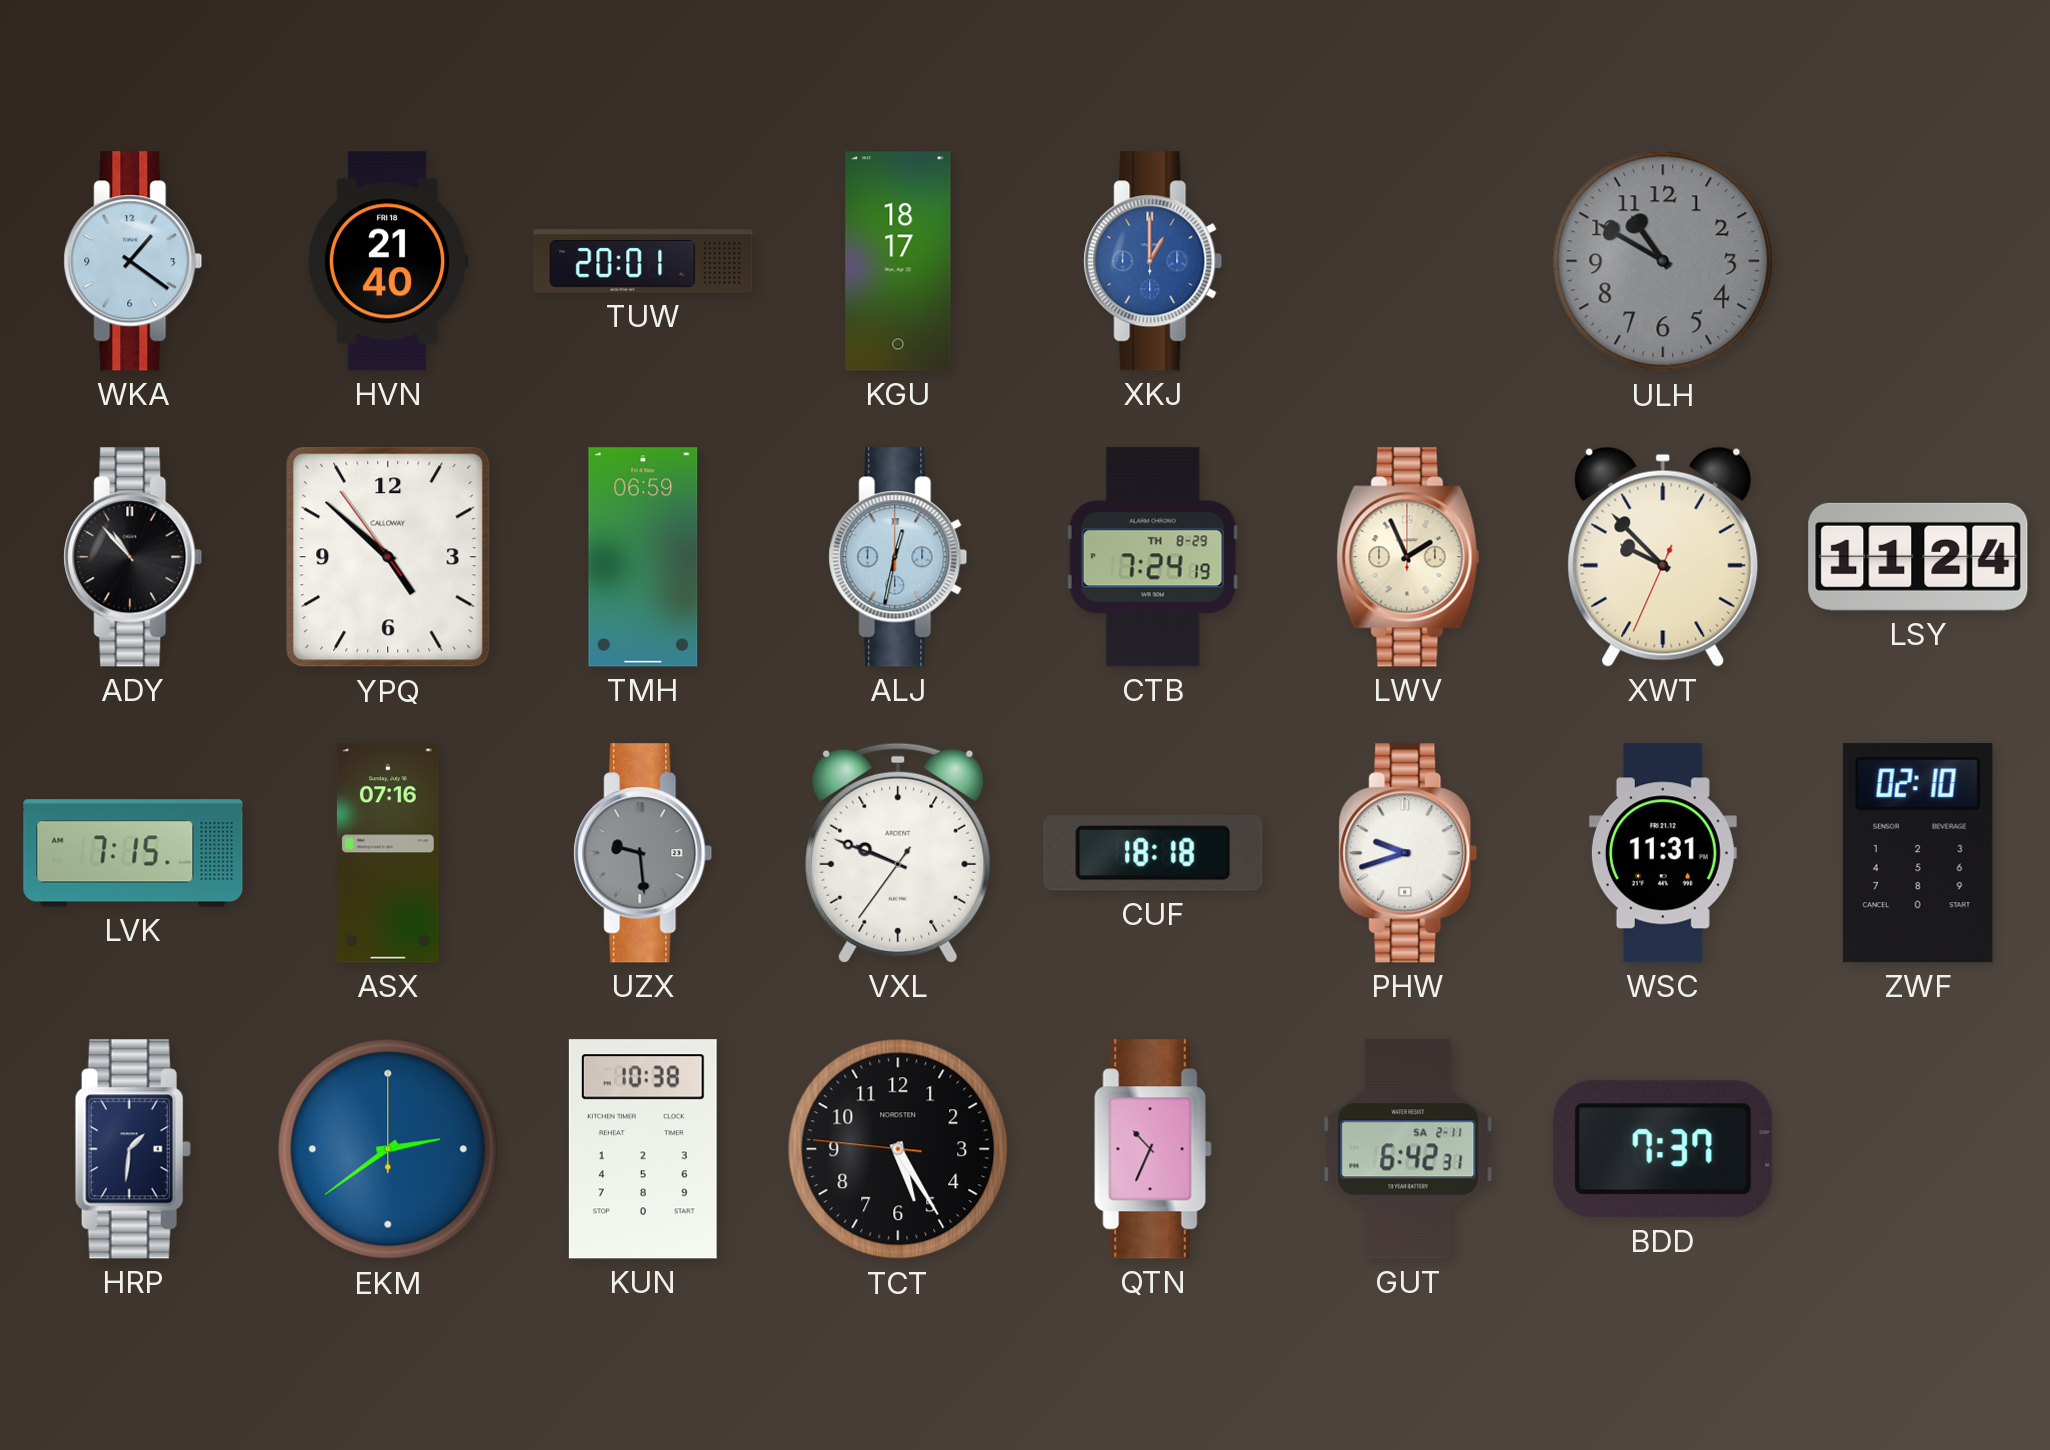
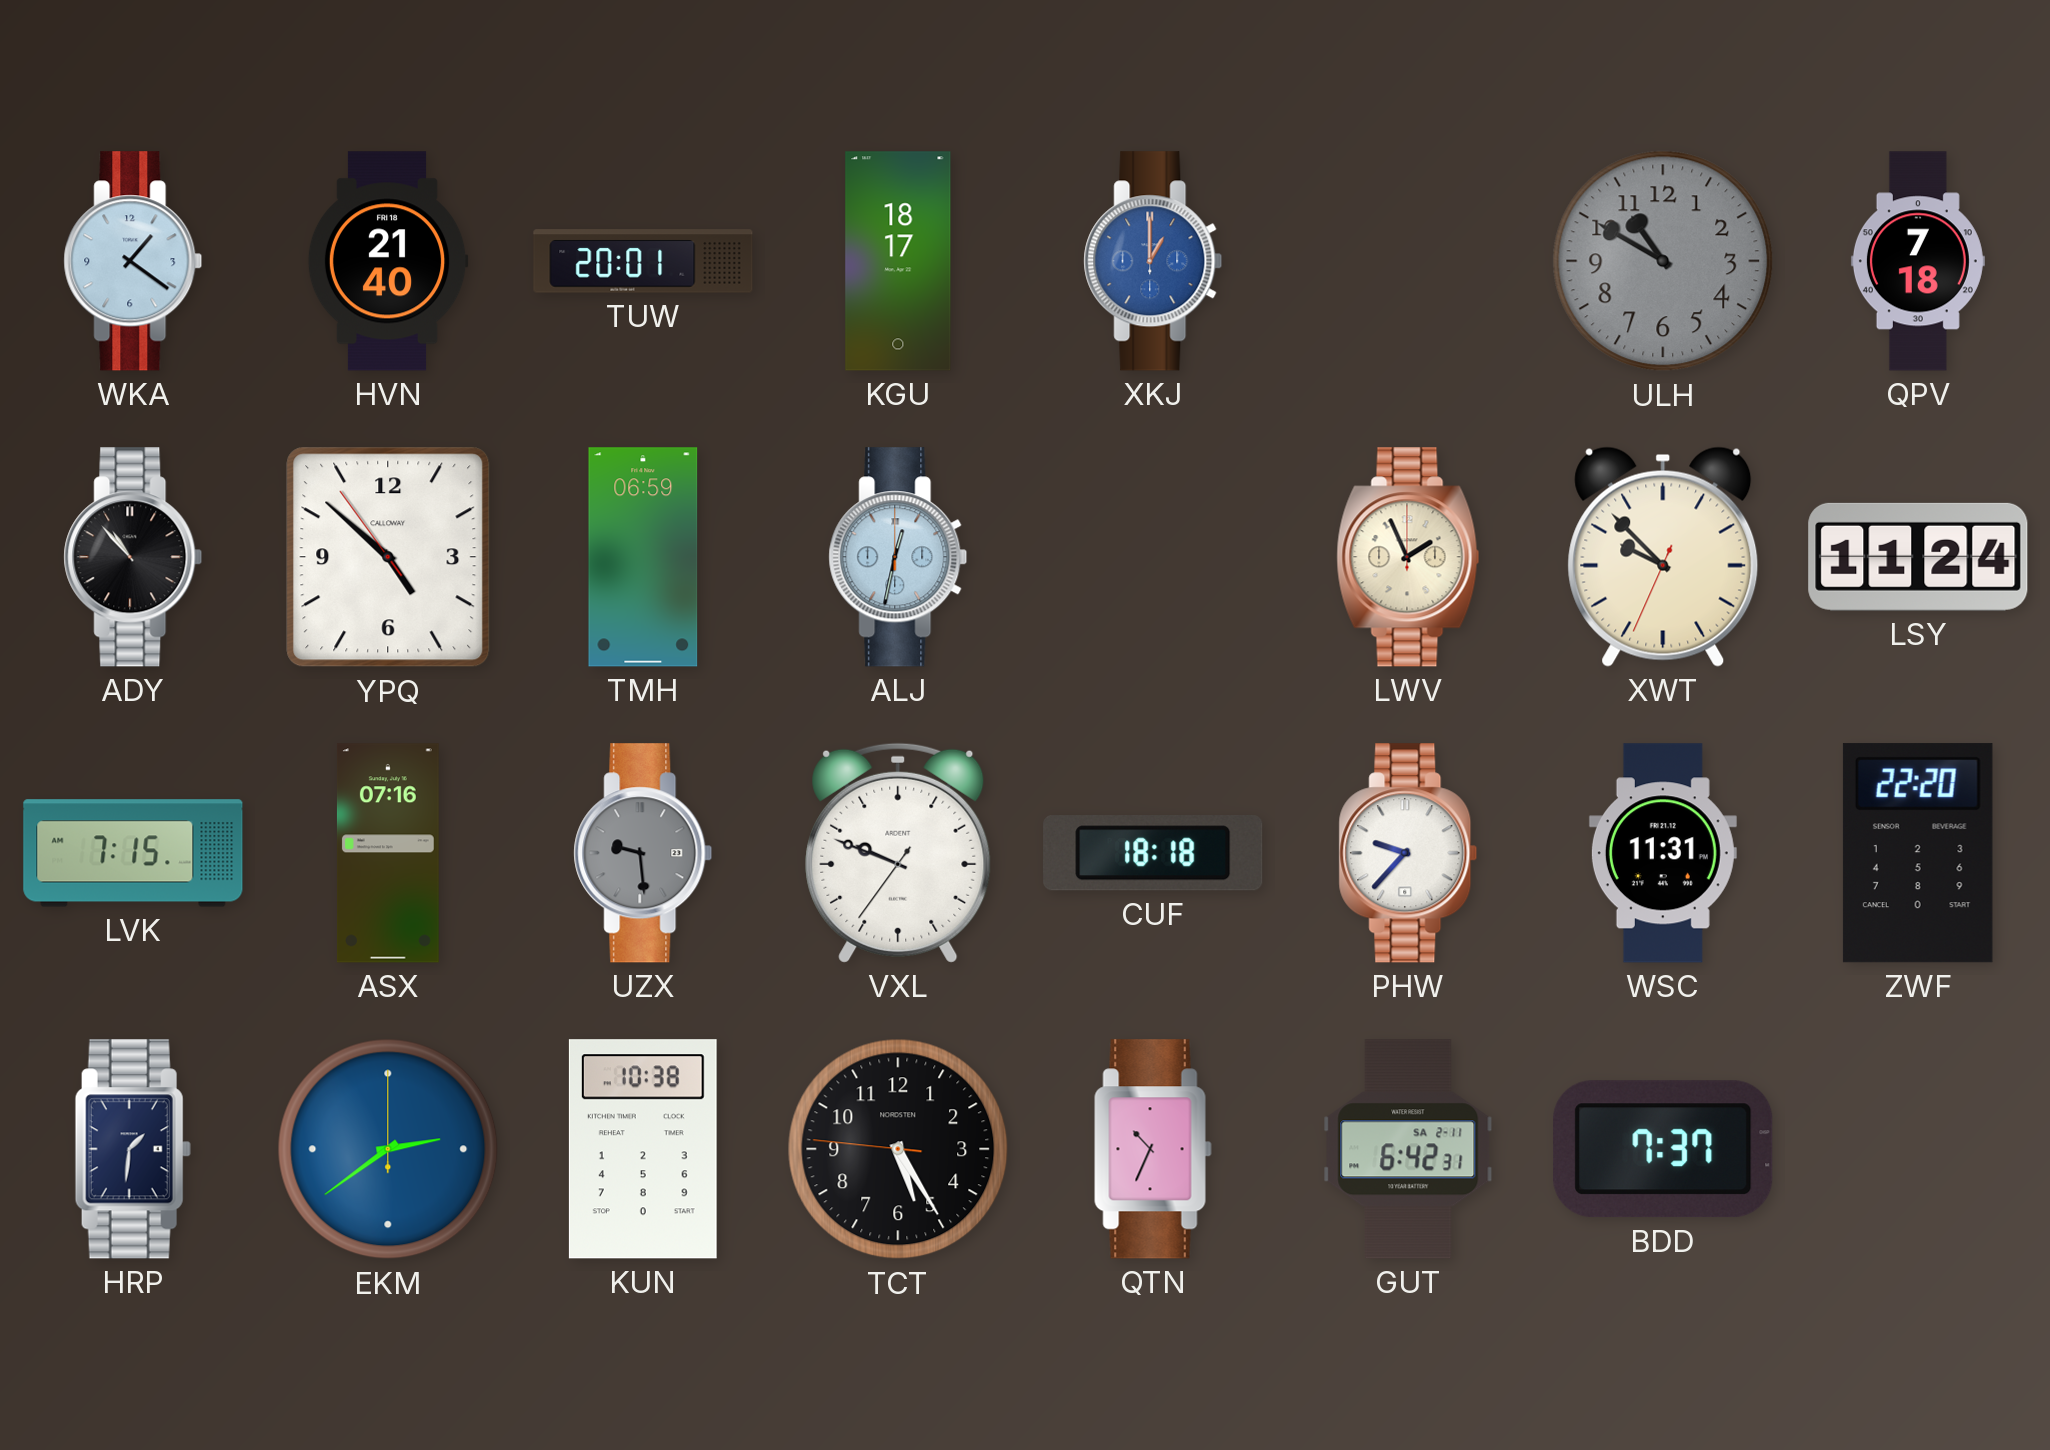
QPV: none -> 7:18
CTB: 7:24 -> none
PHW: 9:42 -> 9:37
ZWF: 02:10 -> 22:20
